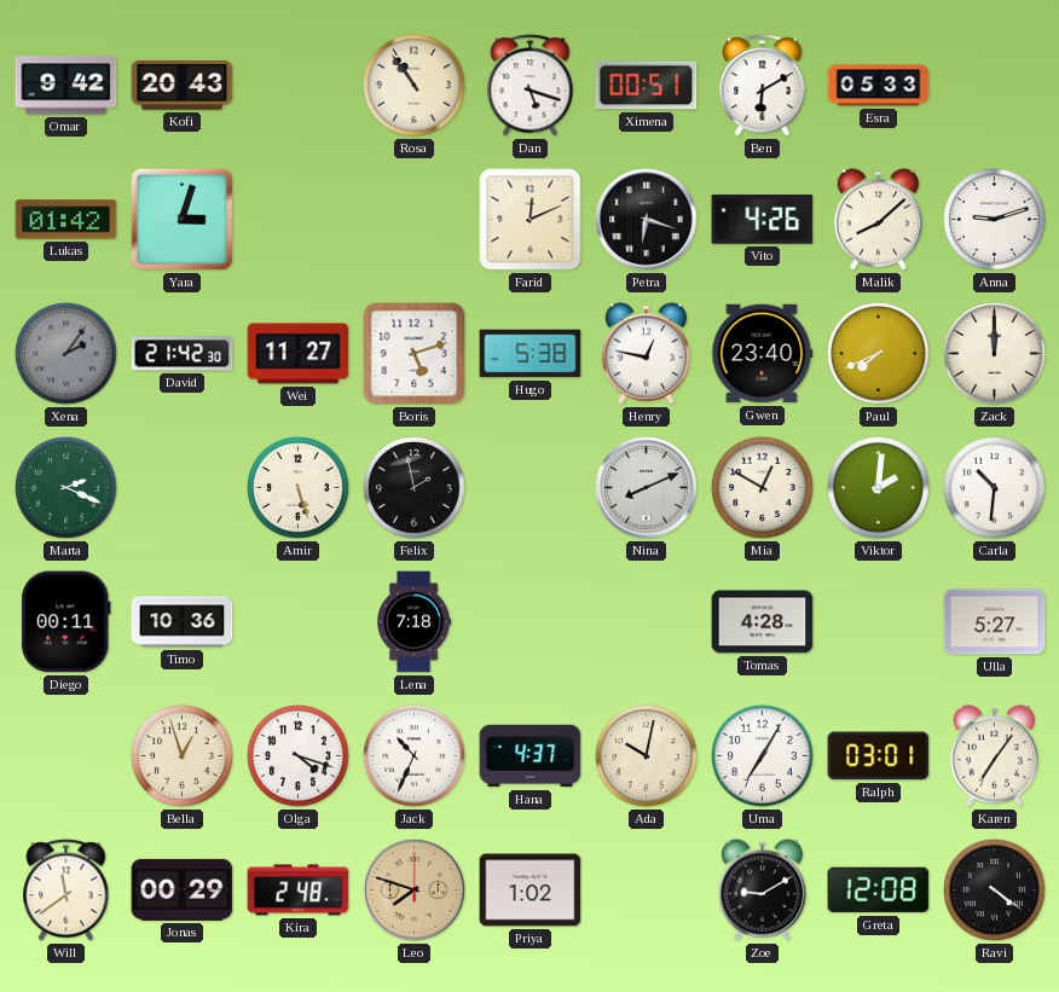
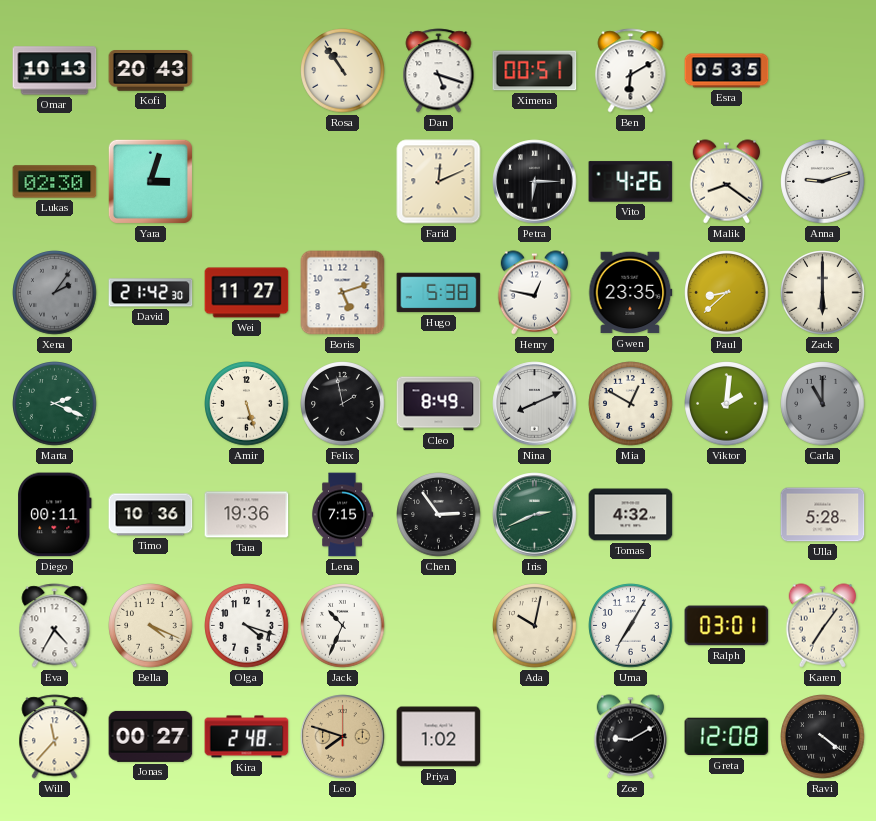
Omar: 9:42 -> 10:13
Esra: 05:33 -> 05:35
Lukas: 01:42 -> 02:30
Petra: 6:18 -> 6:15
Malik: 8:08 -> 8:21
Gwen: 23:40 -> 23:35
Paul: 7:41 -> 8:38
Zack: 12:00 -> 6:00
Cleo: none -> 8:49
Carla: 10:31 -> 11:00
Carla dial: white -> grey
Tara: none -> 19:36
Lena: 7:18 -> 7:15
Chen: none -> 2:54
Iris: none -> 2:41
Tomas: 4:28 -> 4:32
Ulla: 5:27 -> 5:28
Eva: none -> 4:35
Bella: 12:57 -> 4:19
Hana: 4:37 -> none
Will: 11:39 -> 11:37
Jonas: 00:29 -> 00:27
